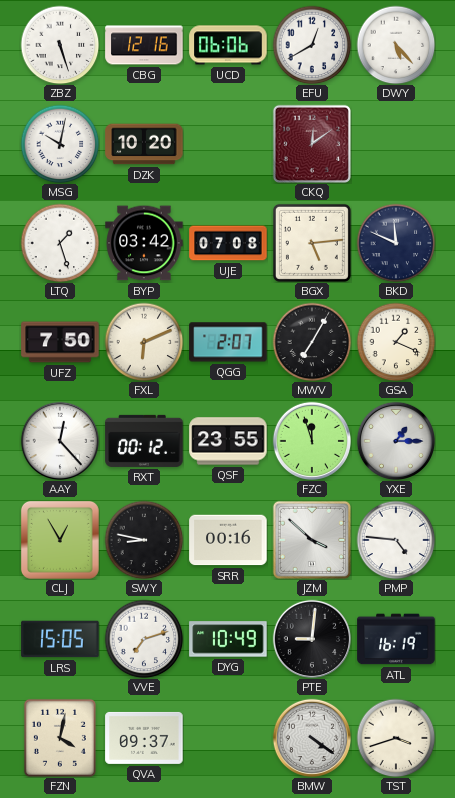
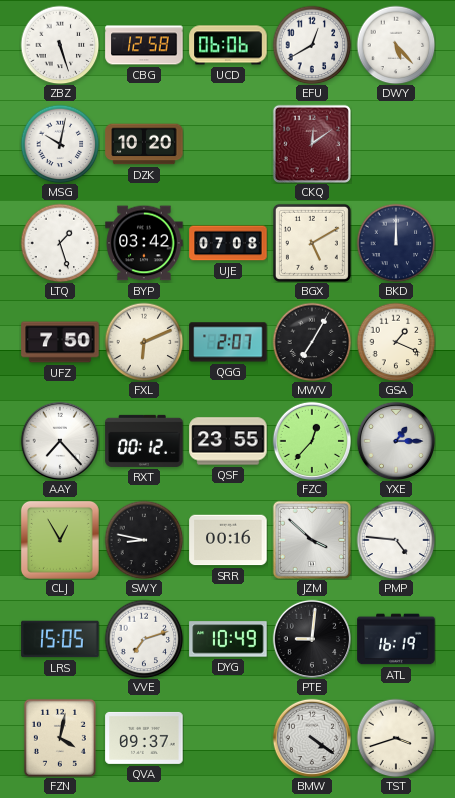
CBG: 12:16 -> 12:58
BGX: 5:14 -> 5:10
BKD: 11:49 -> 12:00
AAY: 12:23 -> 7:23
FZC: 11:57 -> 12:37
